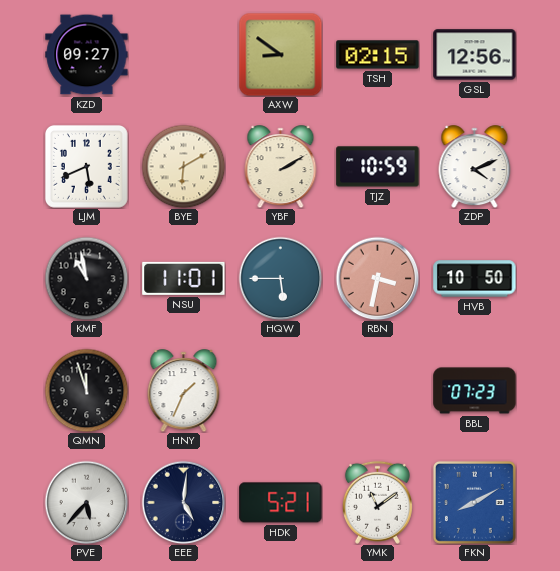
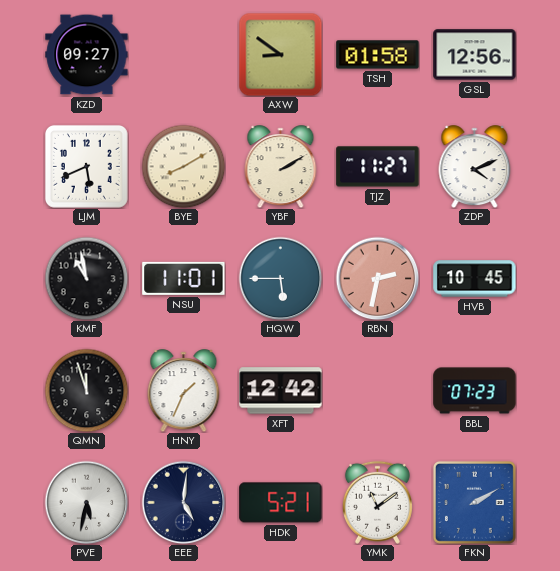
TSH: 02:15 -> 01:58
BYE: 6:10 -> 8:10
TJZ: 10:59 -> 11:27
RBN: 3:32 -> 2:32
HVB: 10:50 -> 10:45
XFT: none -> 12:42
PVE: 5:37 -> 5:32
FKN: 8:10 -> 2:10
